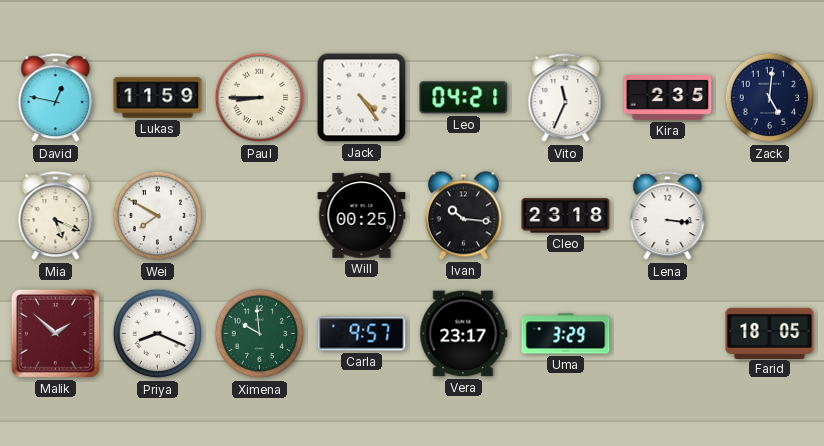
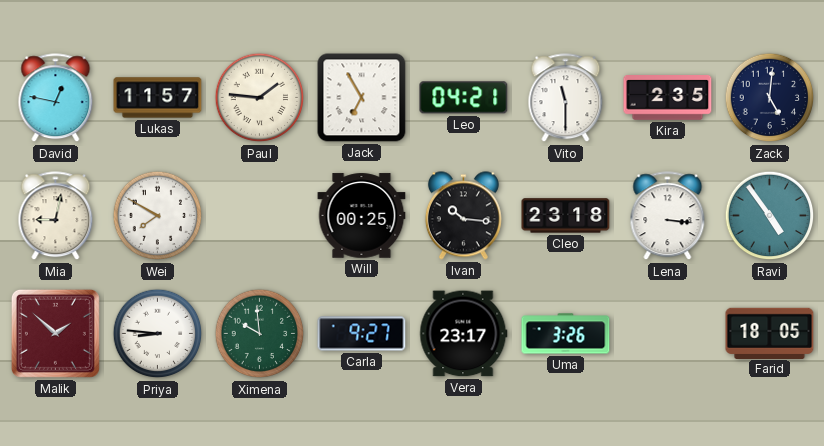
Lukas: 11:59 -> 11:57
Paul: 8:45 -> 1:46
Jack: 4:24 -> 6:55
Vito: 11:34 -> 11:30
Mia: 5:19 -> 9:02
Ravi: none -> 4:54
Priya: 8:19 -> 8:46
Carla: 9:57 -> 9:27
Uma: 3:29 -> 3:26
